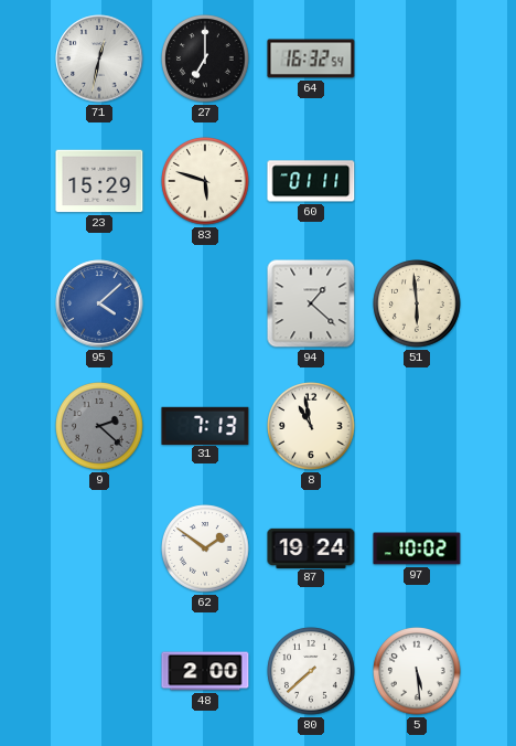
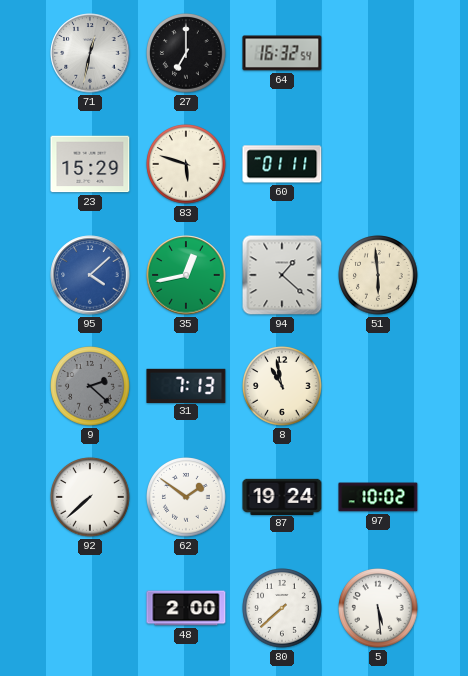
35: none -> 12:43
92: none -> 7:38
